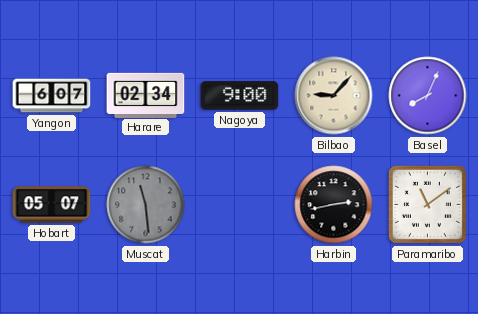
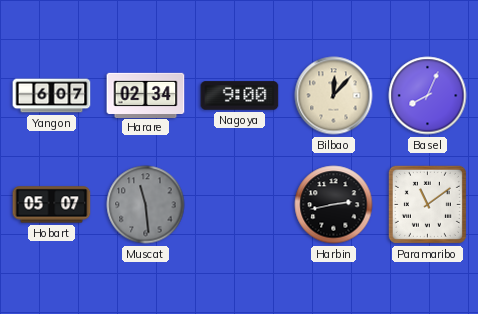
Bilbao: 9:07 -> 12:07
